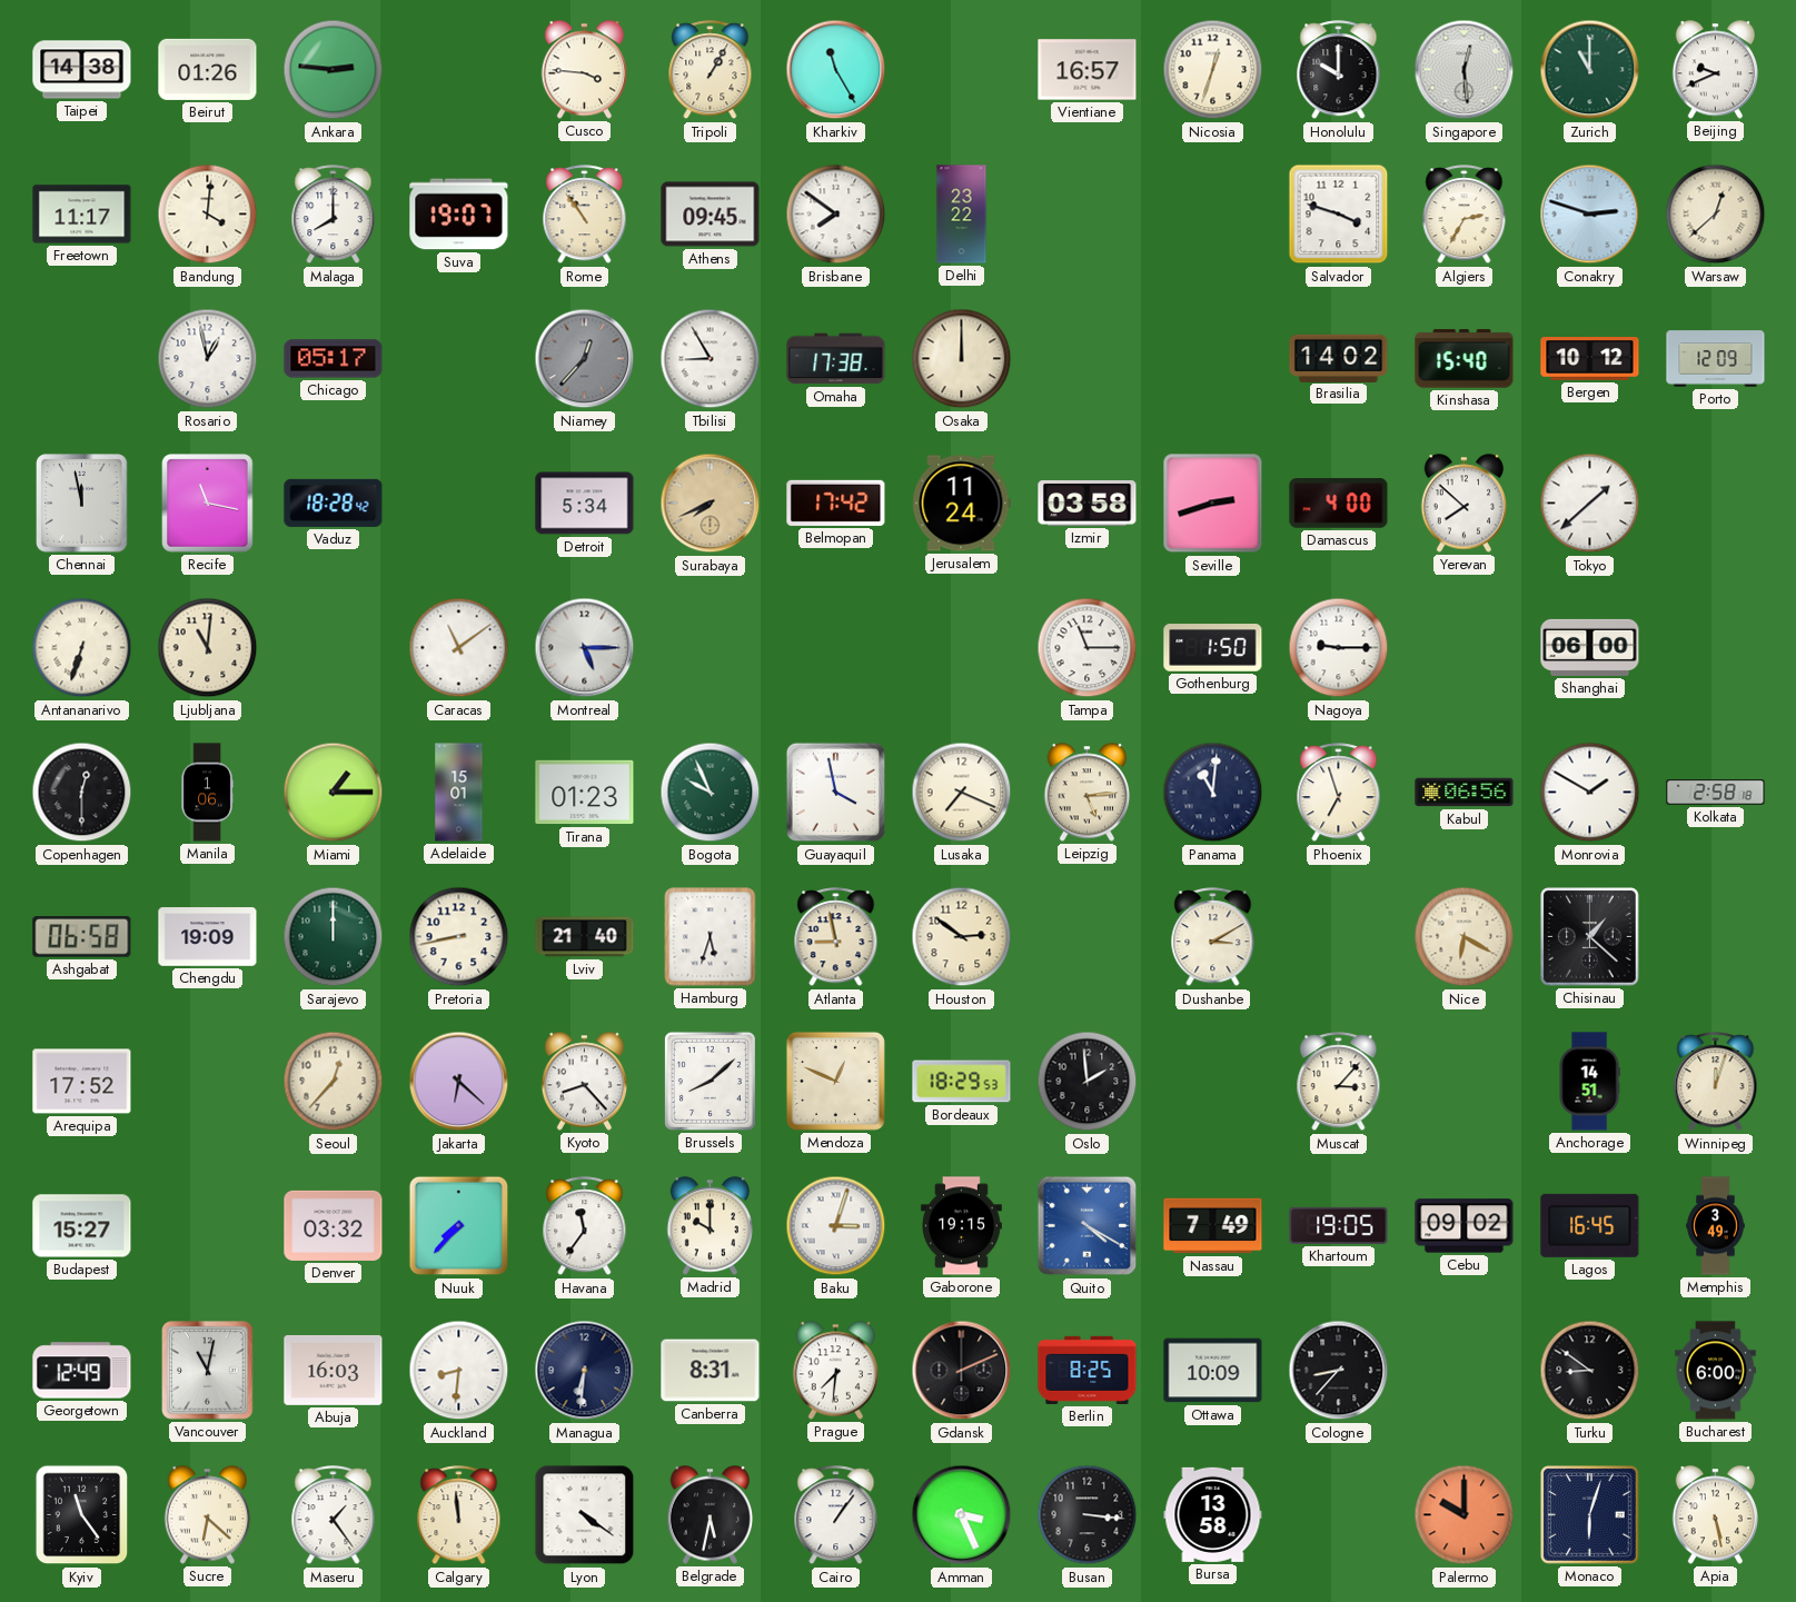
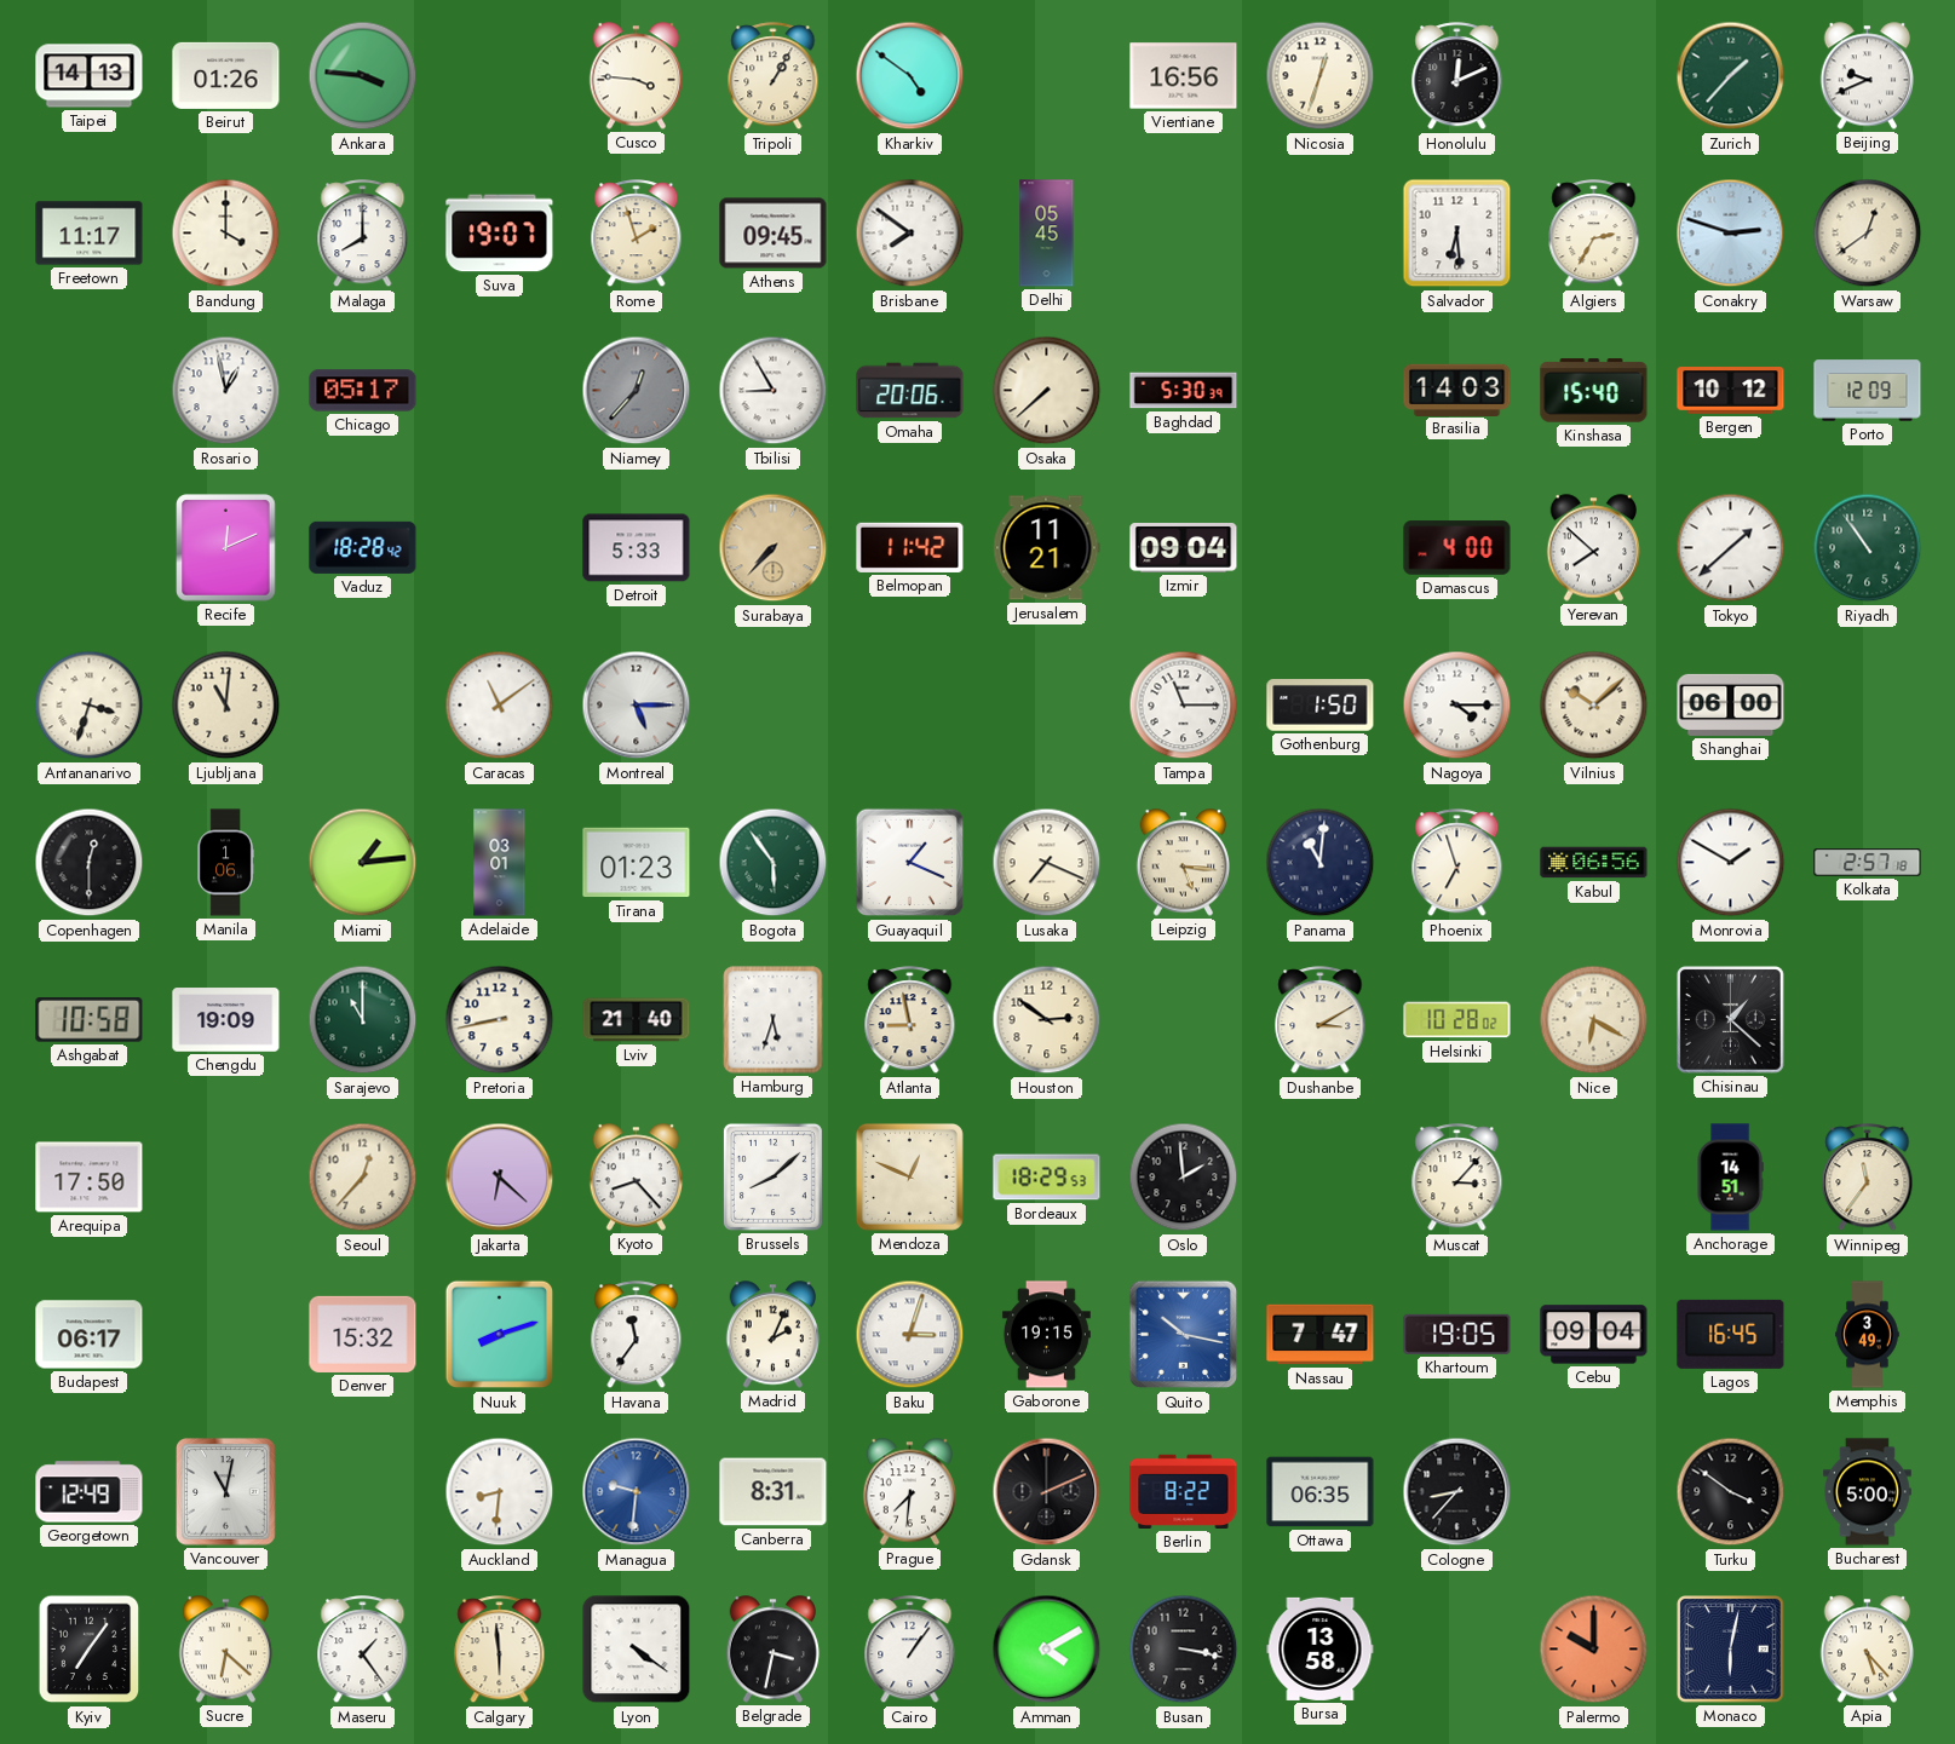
Taipei: 14:38 -> 14:13
Ankara: 2:46 -> 3:46
Kharkiv: 11:25 -> 4:51
Vientiane: 16:57 -> 16:56
Honolulu: 10:00 -> 12:11
Singapore: 12:29 -> none
Zurich: 11:00 -> 1:37
Bandung: 4:01 -> 4:00
Rome: 10:54 -> 1:57
Delhi: 23:22 -> 05:45
Salvador: 3:48 -> 6:29
Warsaw: 12:38 -> 12:39
Omaha: 17:38 -> 20:06
Osaka: 12:00 -> 7:38
Baghdad: none -> 5:30
Brasilia: 14:02 -> 14:03
Chennai: 11:58 -> none
Recife: 11:17 -> 12:11
Detroit: 5:34 -> 5:33
Surabaya: 7:41 -> 7:37
Belmopan: 17:42 -> 11:42
Jerusalem: 11:24 -> 11:21
Izmir: 03:58 -> 09:04
Seville: 2:42 -> none
Riyadh: none -> 10:54
Antananarivo: 6:33 -> 3:33
Nagoya: 9:15 -> 4:15
Vilnius: none -> 10:08
Miami: 1:15 -> 1:14
Adelaide: 15:01 -> 03:01
Bogota: 9:56 -> 5:54
Guayaquil: 3:58 -> 1:19
Leipzig: 5:14 -> 5:16
Kolkata: 2:58 -> 2:57
Ashgabat: 06:58 -> 10:58
Sarajevo: 12:00 -> 11:00
Helsinki: none -> 10:28
Arequipa: 17:52 -> 17:50
Winnipeg: 12:03 -> 11:36
Budapest: 15:27 -> 06:17
Denver: 03:32 -> 15:32
Nuuk: 7:37 -> 8:12
Madrid: 10:00 -> 2:04
Quito: 4:20 -> 10:17
Nassau: 7:49 -> 7:47
Cebu: 09:02 -> 09:04
Abuja: 16:03 -> none
Managua: 6:31 -> 9:31
Managua dial: navy -> blue
Berlin: 8:25 -> 8:22
Ottawa: 10:09 -> 06:35
Turku: 8:51 -> 3:51
Bucharest: 6:00 -> 5:00
Kyiv: 11:24 -> 7:06
Calgary: 11:59 -> 5:59
Belgrade: 5:32 -> 3:32
Amman: 3:26 -> 4:10
Busan: 3:16 -> 3:17
Monaco: 6:03 -> 6:02
Apia: 5:28 -> 5:23
